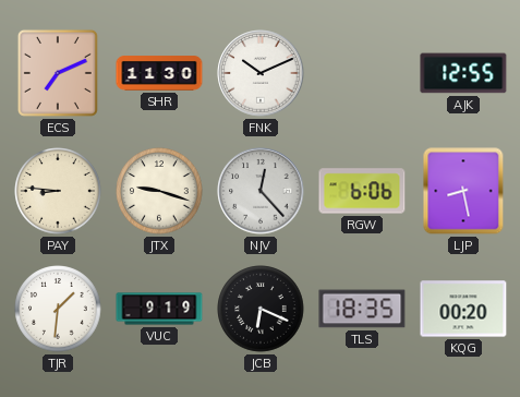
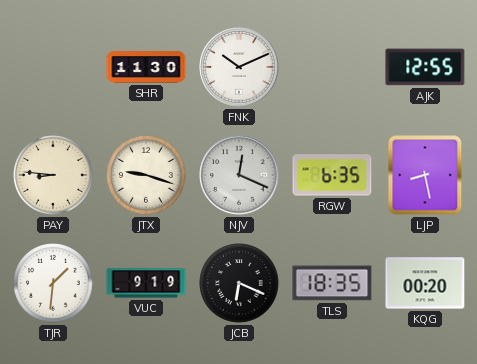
ECS: 7:11 -> none
NJV: 12:23 -> 12:19
RGW: 6:06 -> 6:35
